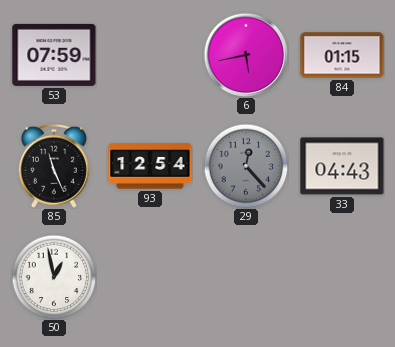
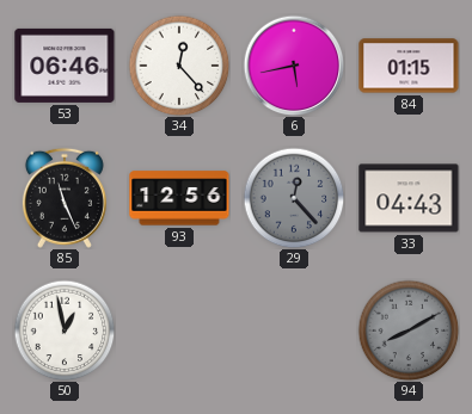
53: 07:59 -> 06:46
34: none -> 12:23
93: 12:54 -> 12:56
94: none -> 8:10
